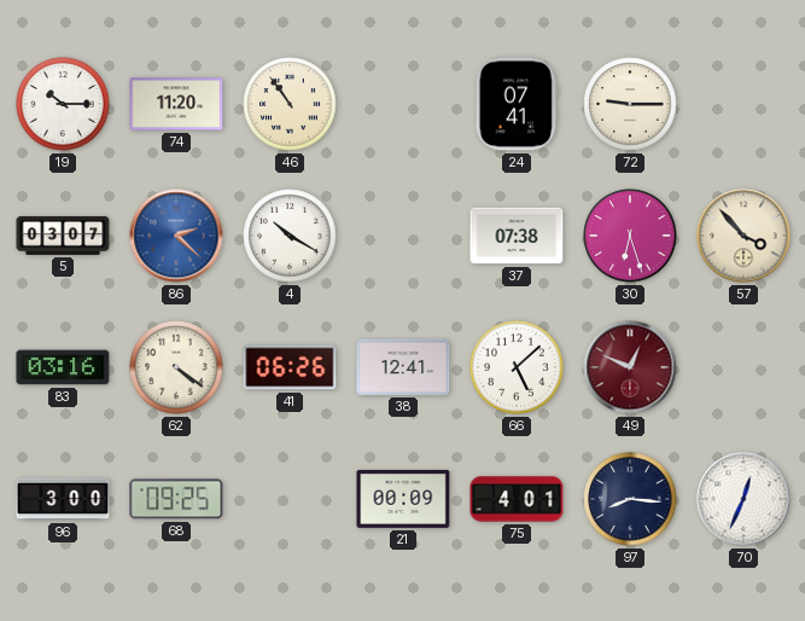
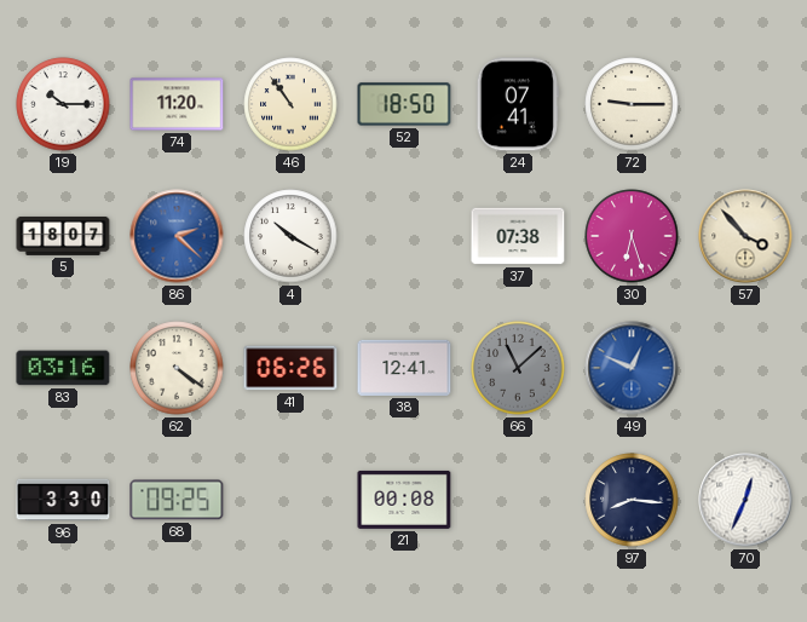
52: none -> 18:50
5: 03:07 -> 18:07
66: 5:08 -> 11:08
66 dial: white -> grey
49 dial: burgundy -> blue
96: 3:00 -> 3:30
21: 00:09 -> 00:08
75: 4:01 -> none
